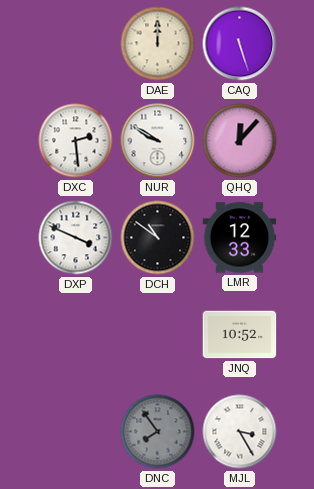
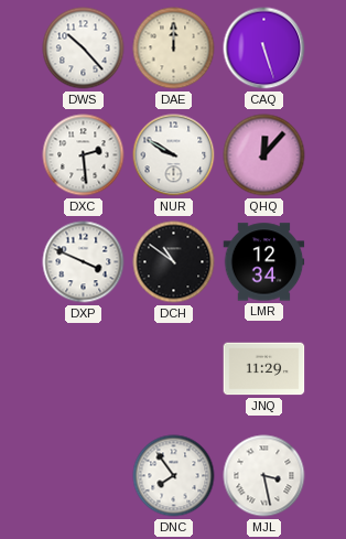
DWS: none -> 10:23
LMR: 12:33 -> 12:34
JNQ: 10:52 -> 11:29
DNC dial: grey -> white
MJL: 3:25 -> 3:28
